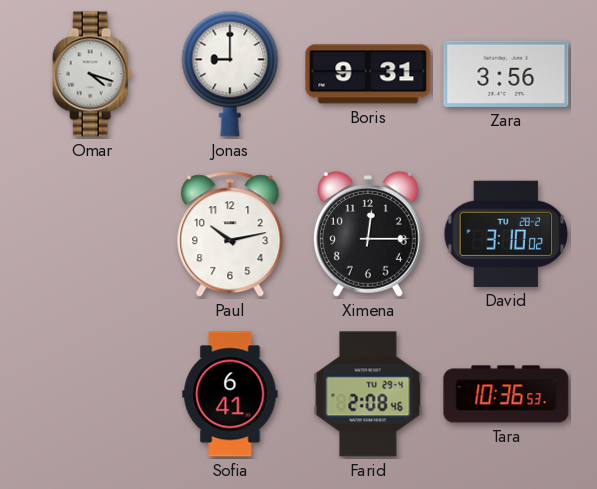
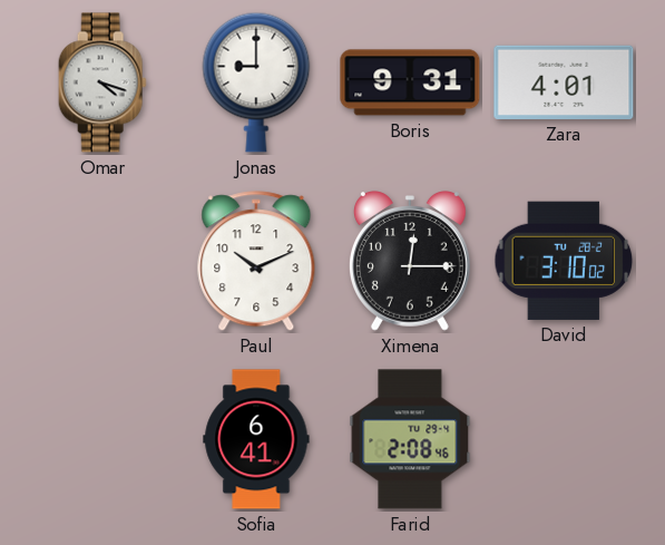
Zara: 3:56 -> 4:01
Paul: 10:13 -> 10:11
Tara: 10:36 -> none
